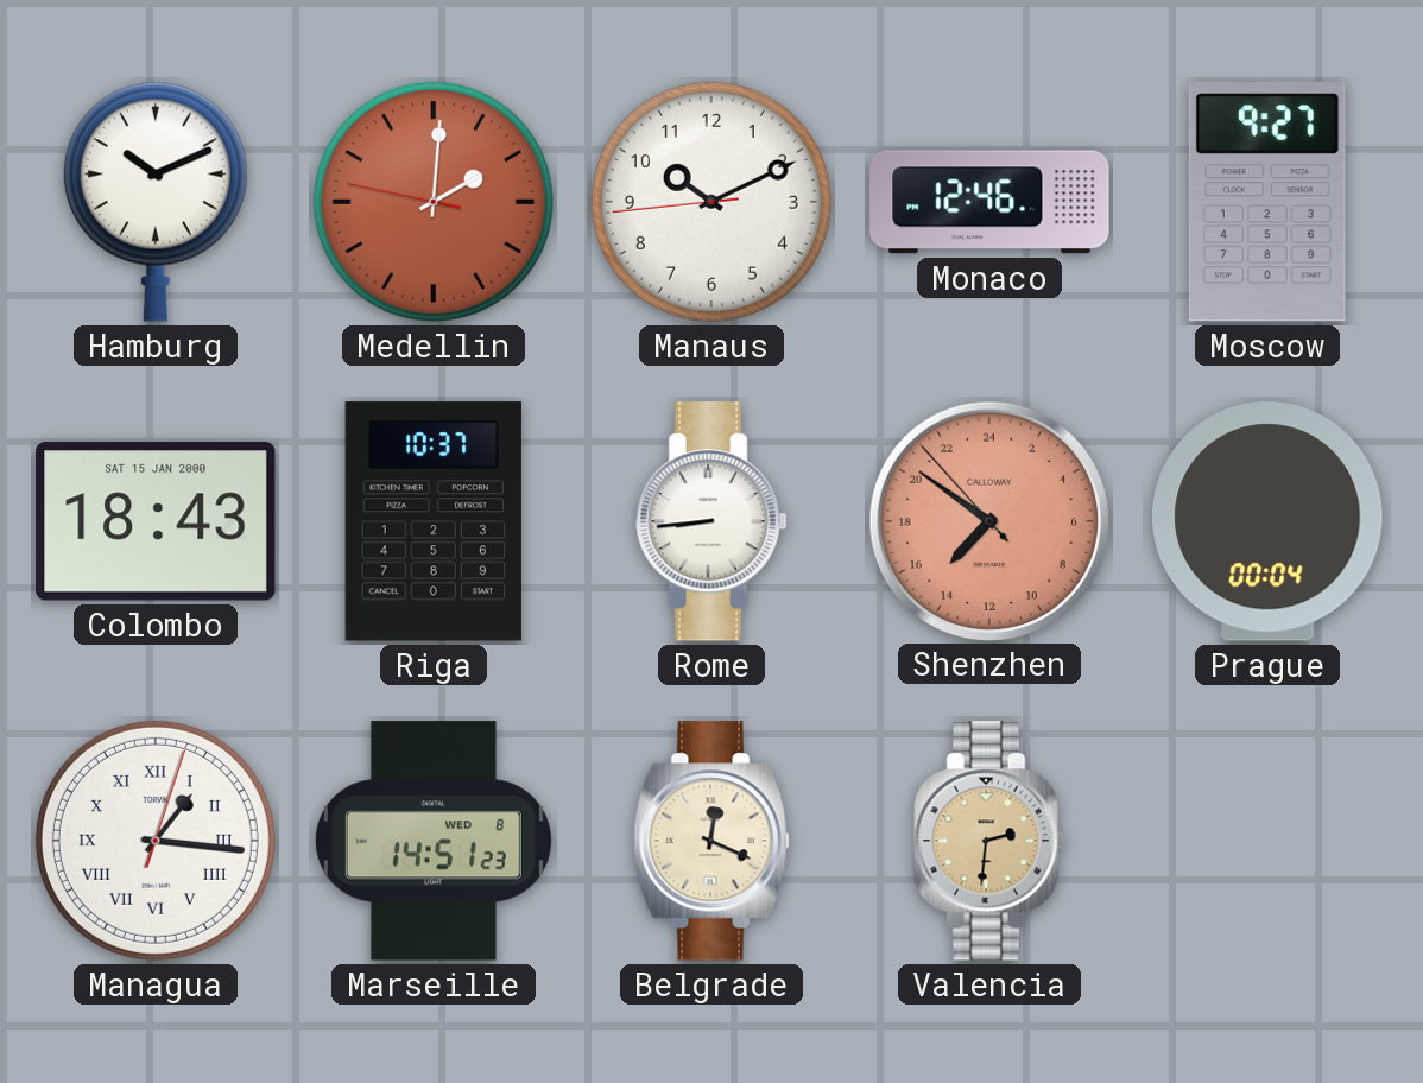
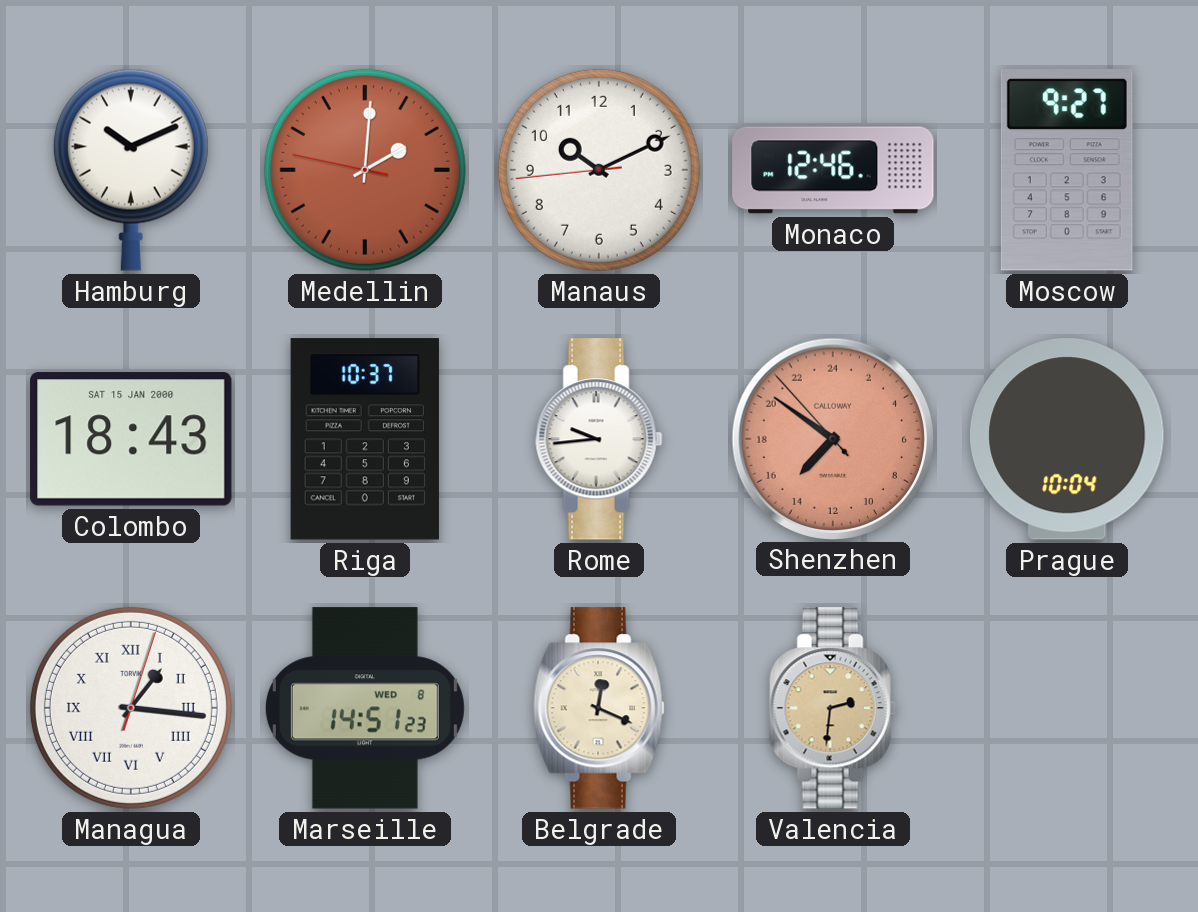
Rome: 8:44 -> 9:44
Prague: 00:04 -> 10:04
